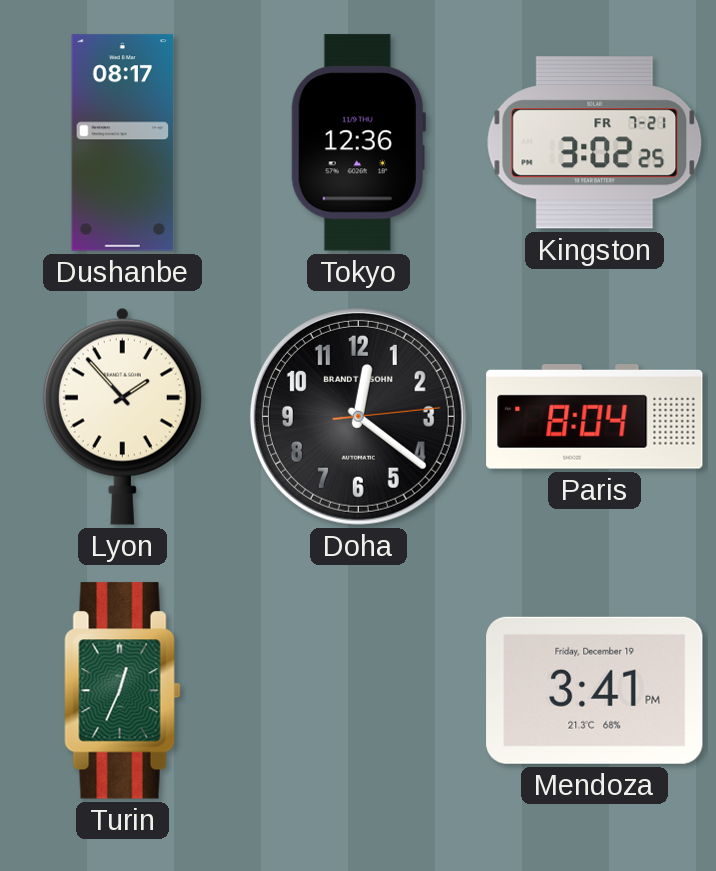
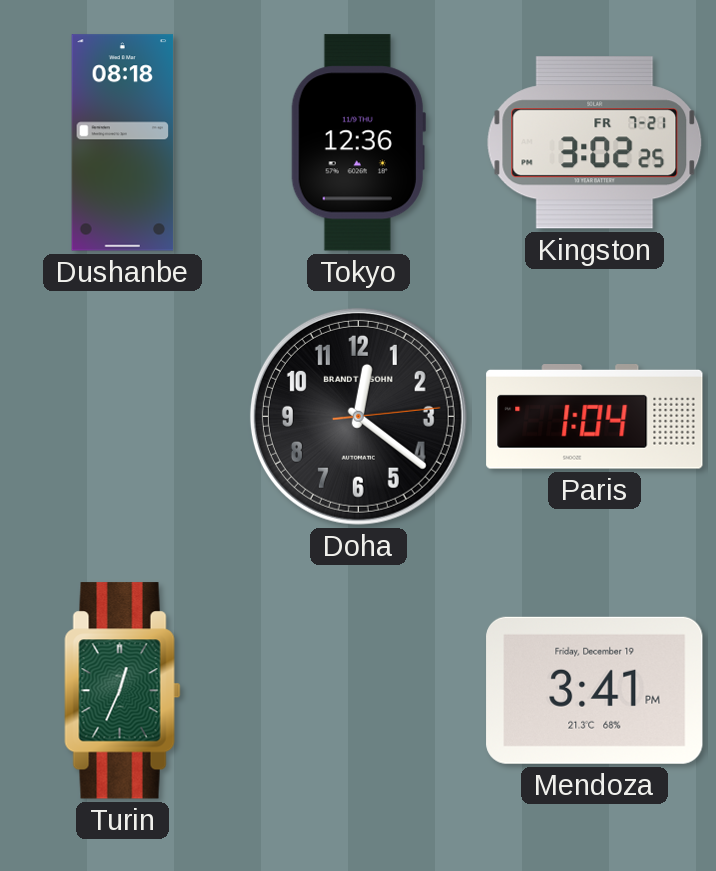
Dushanbe: 08:17 -> 08:18
Lyon: 1:53 -> none
Paris: 8:04 -> 1:04
